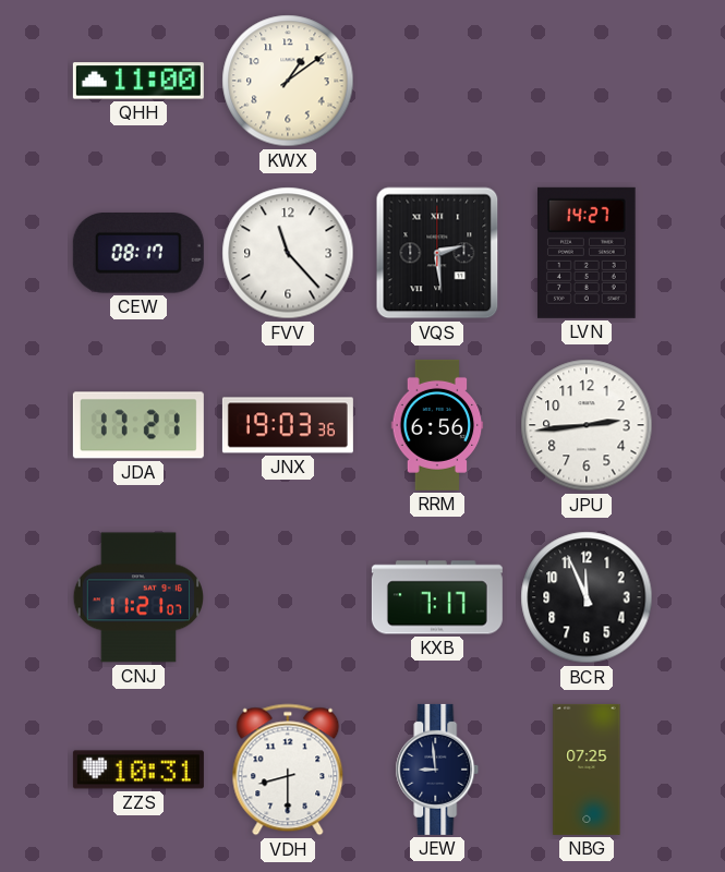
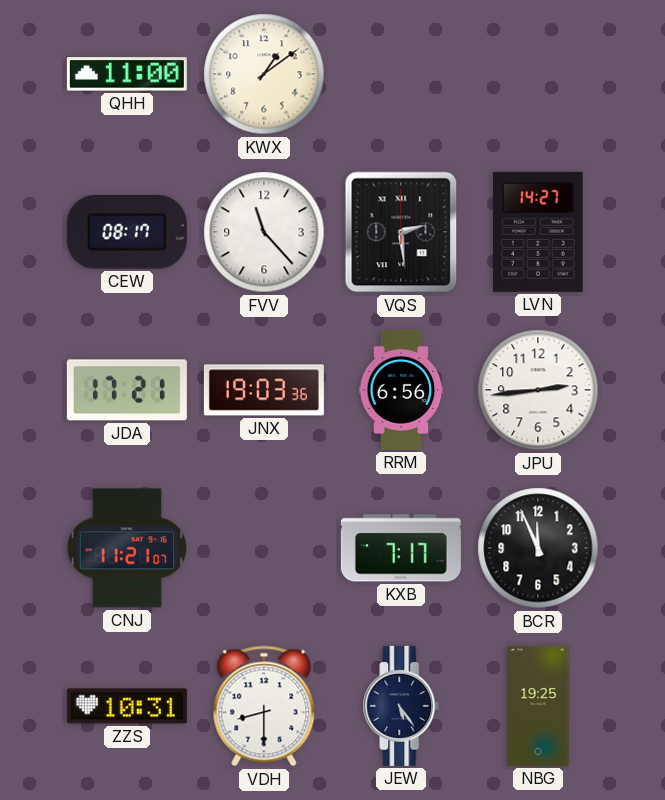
JEW: 8:59 -> 5:24
NBG: 07:25 -> 19:25
